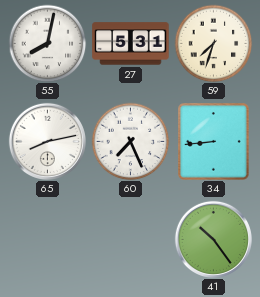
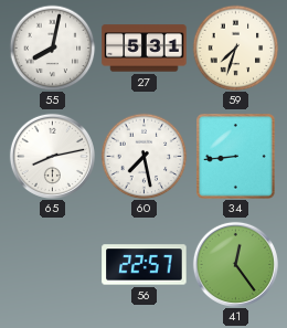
60: 7:26 -> 7:28
56: none -> 22:57
41: 10:24 -> 12:24
